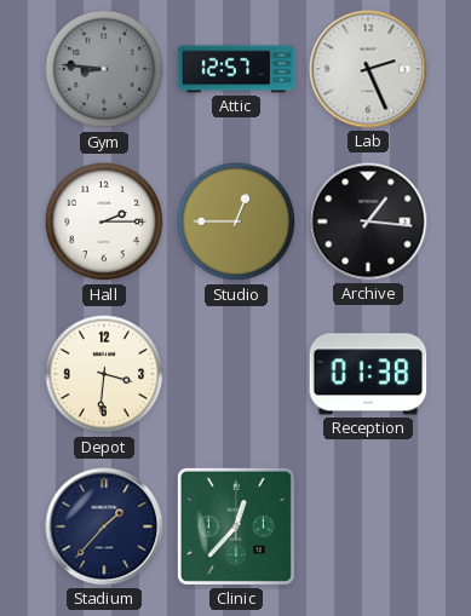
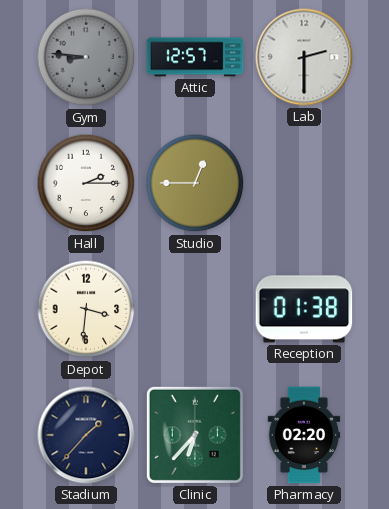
Lab: 2:26 -> 2:30
Archive: 1:16 -> none
Clinic: 12:37 -> 6:37
Pharmacy: none -> 02:20
